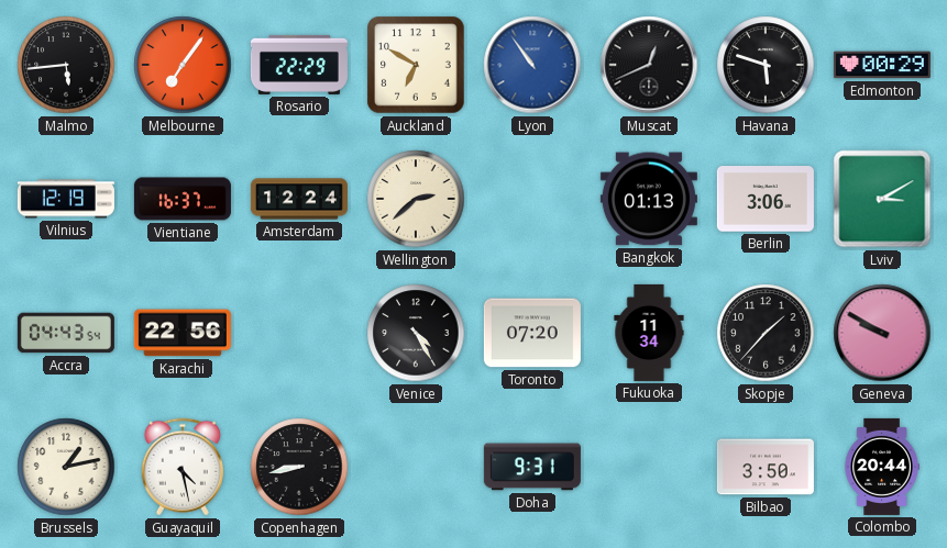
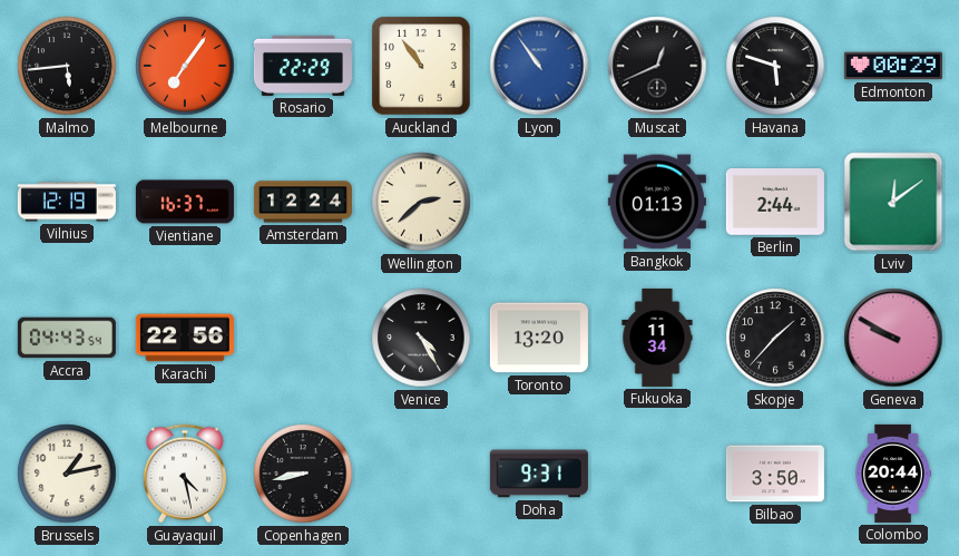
Auckland: 6:50 -> 10:54
Berlin: 3:06 -> 2:44
Lviv: 3:10 -> 12:09
Toronto: 07:20 -> 13:20
